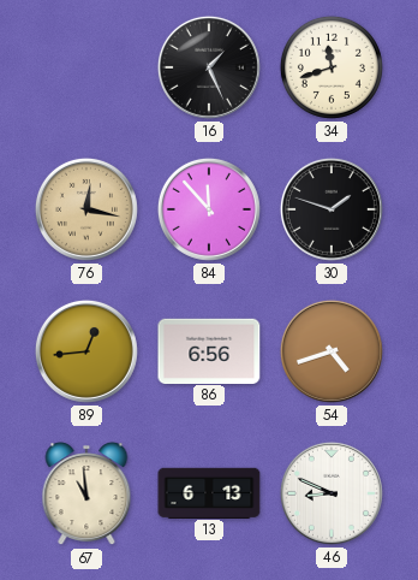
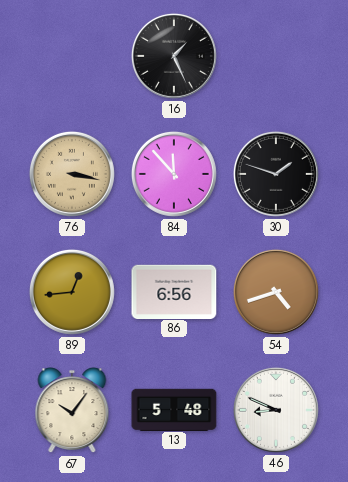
34: 11:42 -> none
76: 12:17 -> 3:17
67: 10:59 -> 10:06
13: 6:13 -> 5:48
